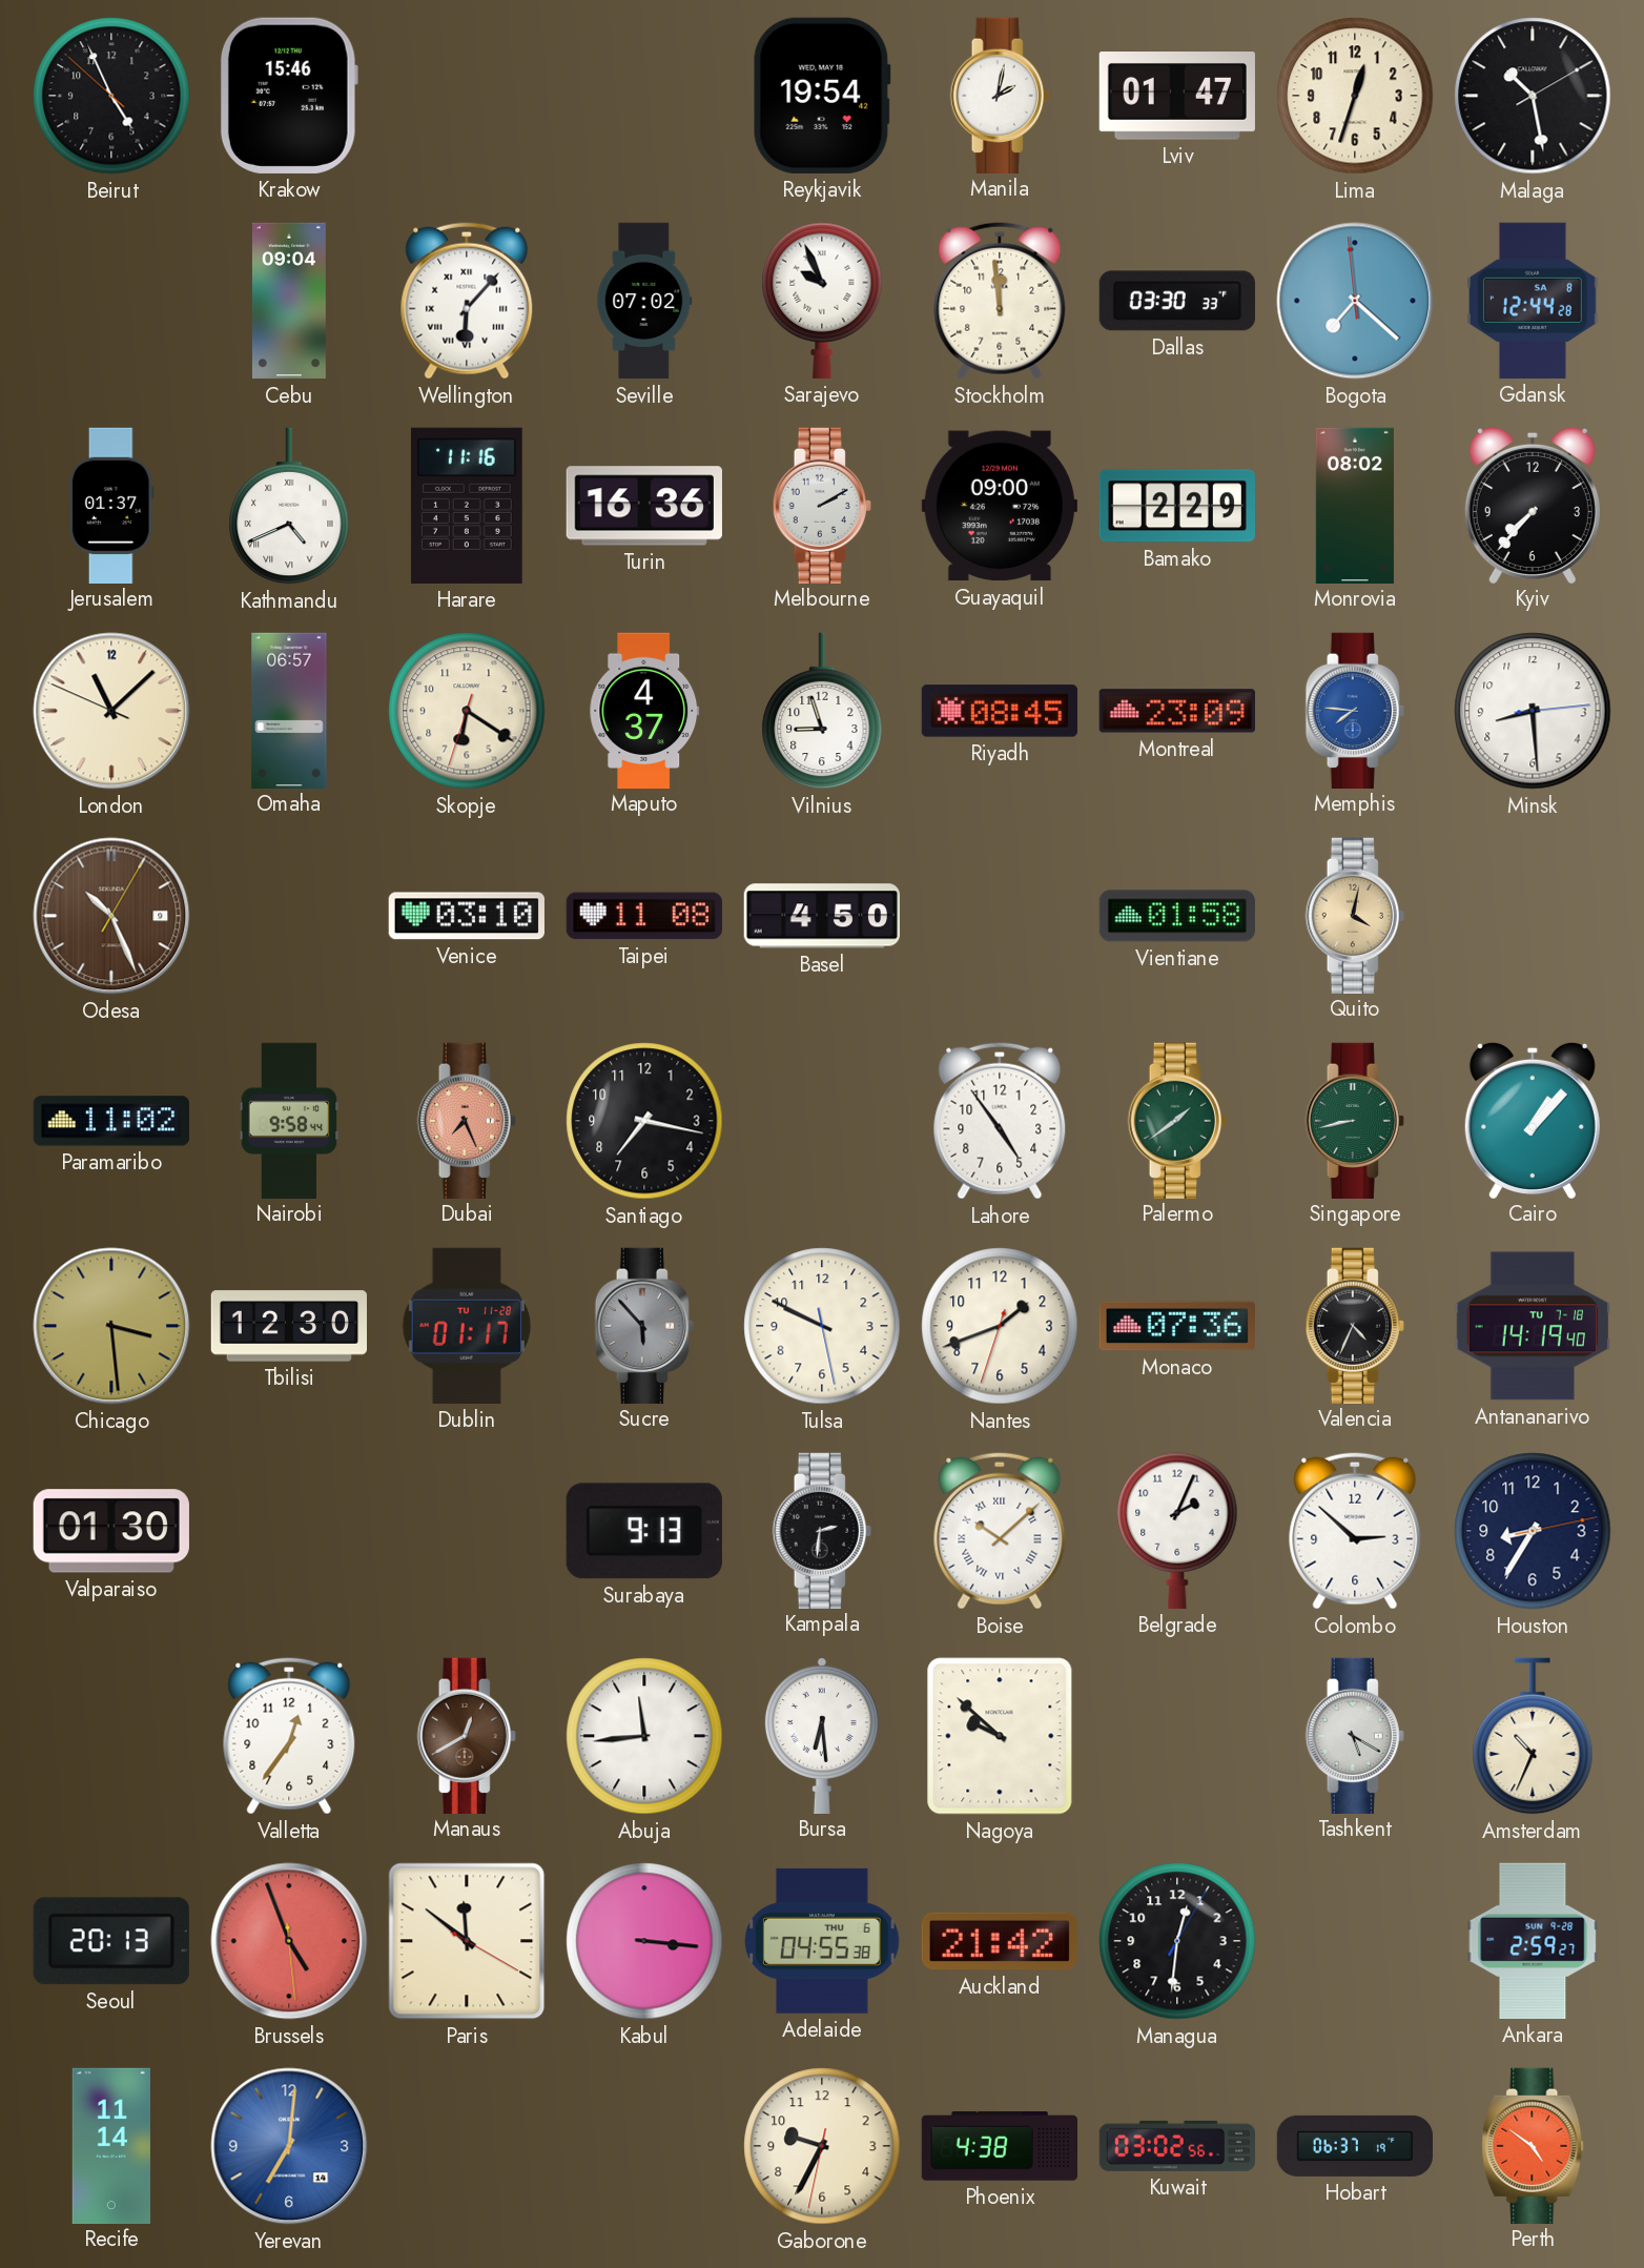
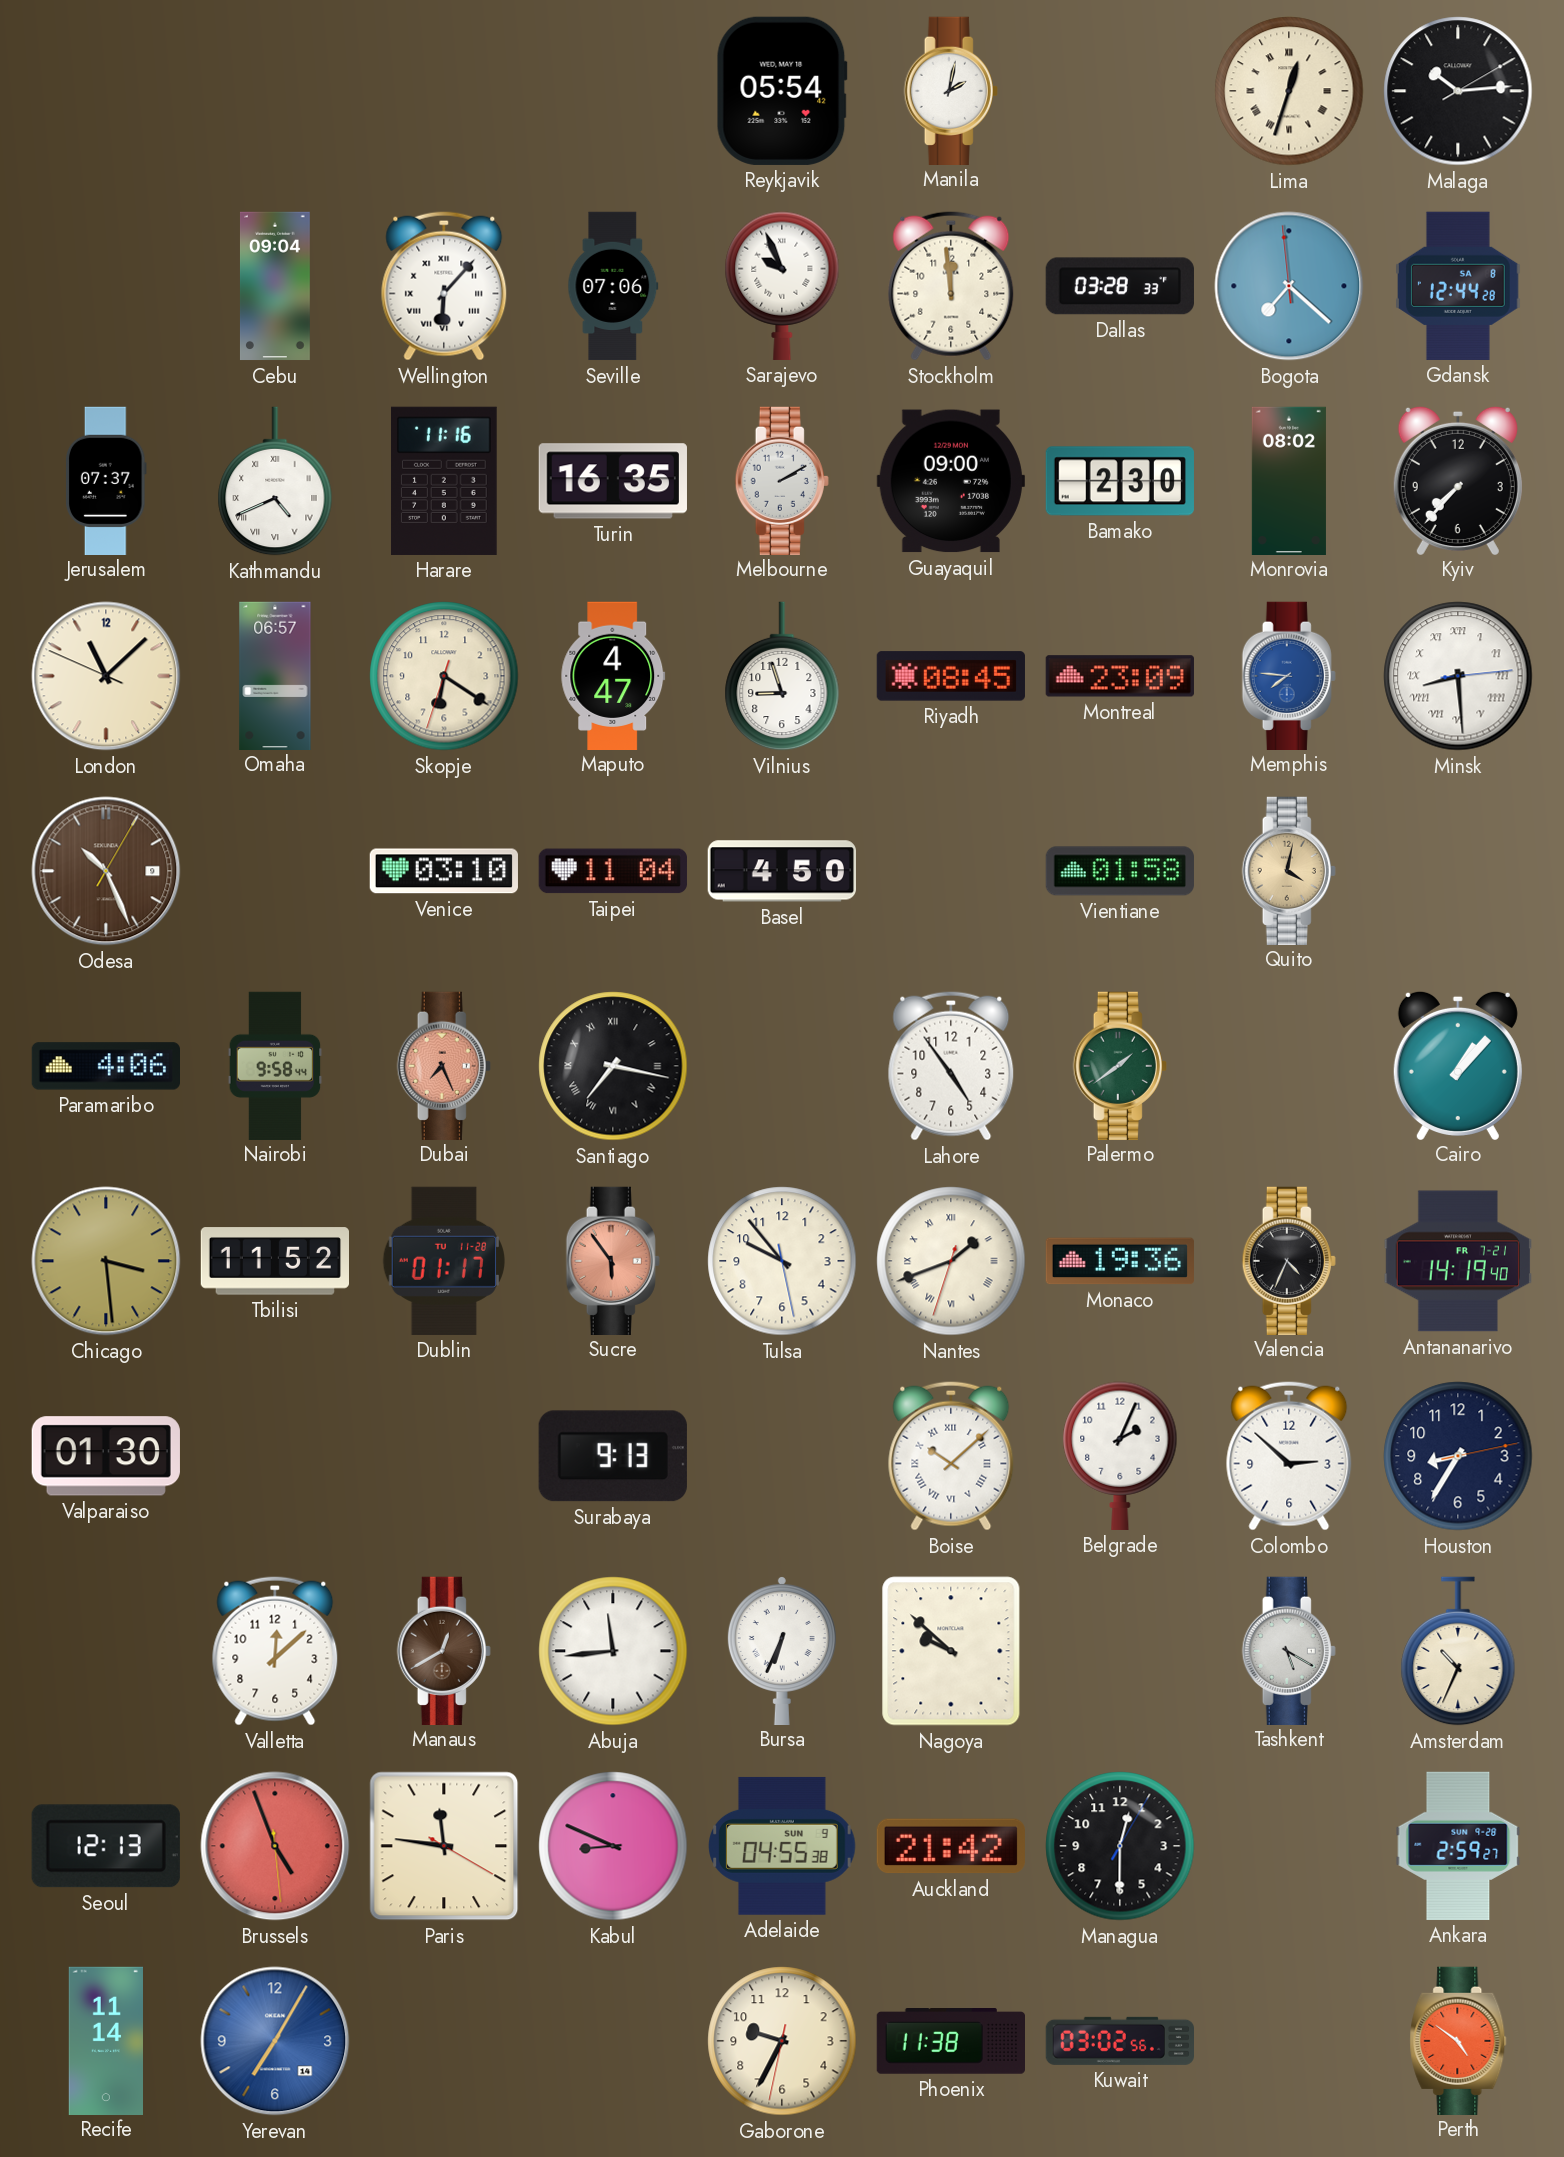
Beirut: 4:55 -> none
Krakow: 15:46 -> none
Reykjavik: 19:54 -> 05:54
Lviv: 01:47 -> none
Lima numerals: Arabic -> Roman
Malaga: 10:28 -> 10:14
Seville: 07:02 -> 07:06
Dallas: 03:30 -> 03:28
Jerusalem: 01:37 -> 07:37
Turin: 16:36 -> 16:35
Bamako: 2:29 -> 2:30
Maputo: 4:37 -> 4:47
Minsk numerals: Arabic -> Roman
Taipei: 11:08 -> 11:04
Paramaribo: 11:02 -> 4:06
Santiago numerals: Arabic -> Roman
Singapore: 8:43 -> none
Tbilisi: 12:30 -> 11:52
Sucre: 5:53 -> 5:54
Sucre dial: grey -> salmon
Tulsa: 9:49 -> 9:53
Nantes numerals: Arabic -> Roman
Monaco: 07:36 -> 19:36
Antananarivo date: TU 7-18 -> FR 7-21
Kampala: 2:31 -> none
Valletta: 12:36 -> 12:08
Bursa: 6:29 -> 6:34
Seoul: 20:13 -> 12:13
Paris: 11:51 -> 11:46
Kabul: 3:16 -> 8:49
Adelaide date: THU 6 -> SUN 9
Managua: 12:31 -> 12:30
Yerevan: 7:01 -> 7:05
Phoenix: 4:38 -> 11:38
Hobart: 06:37 -> none
